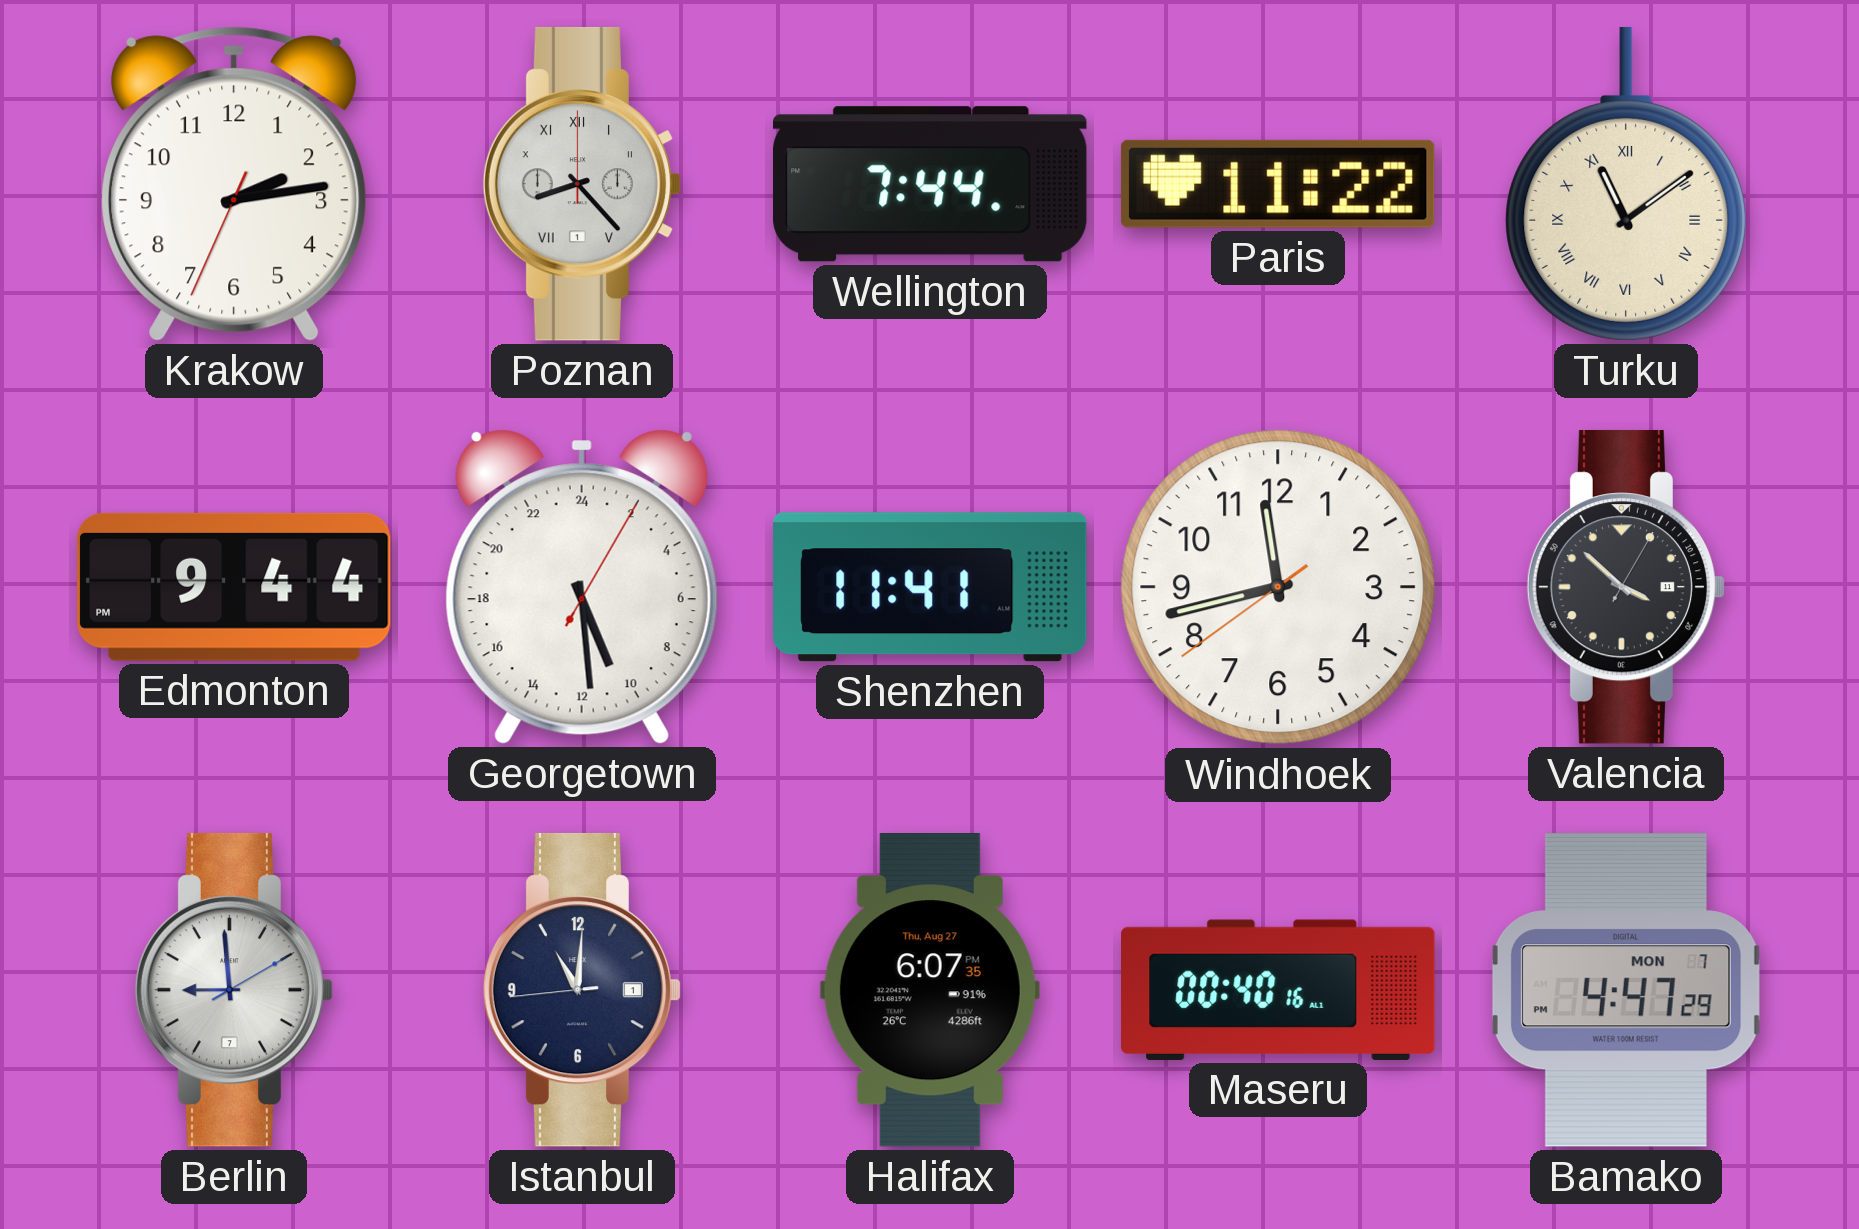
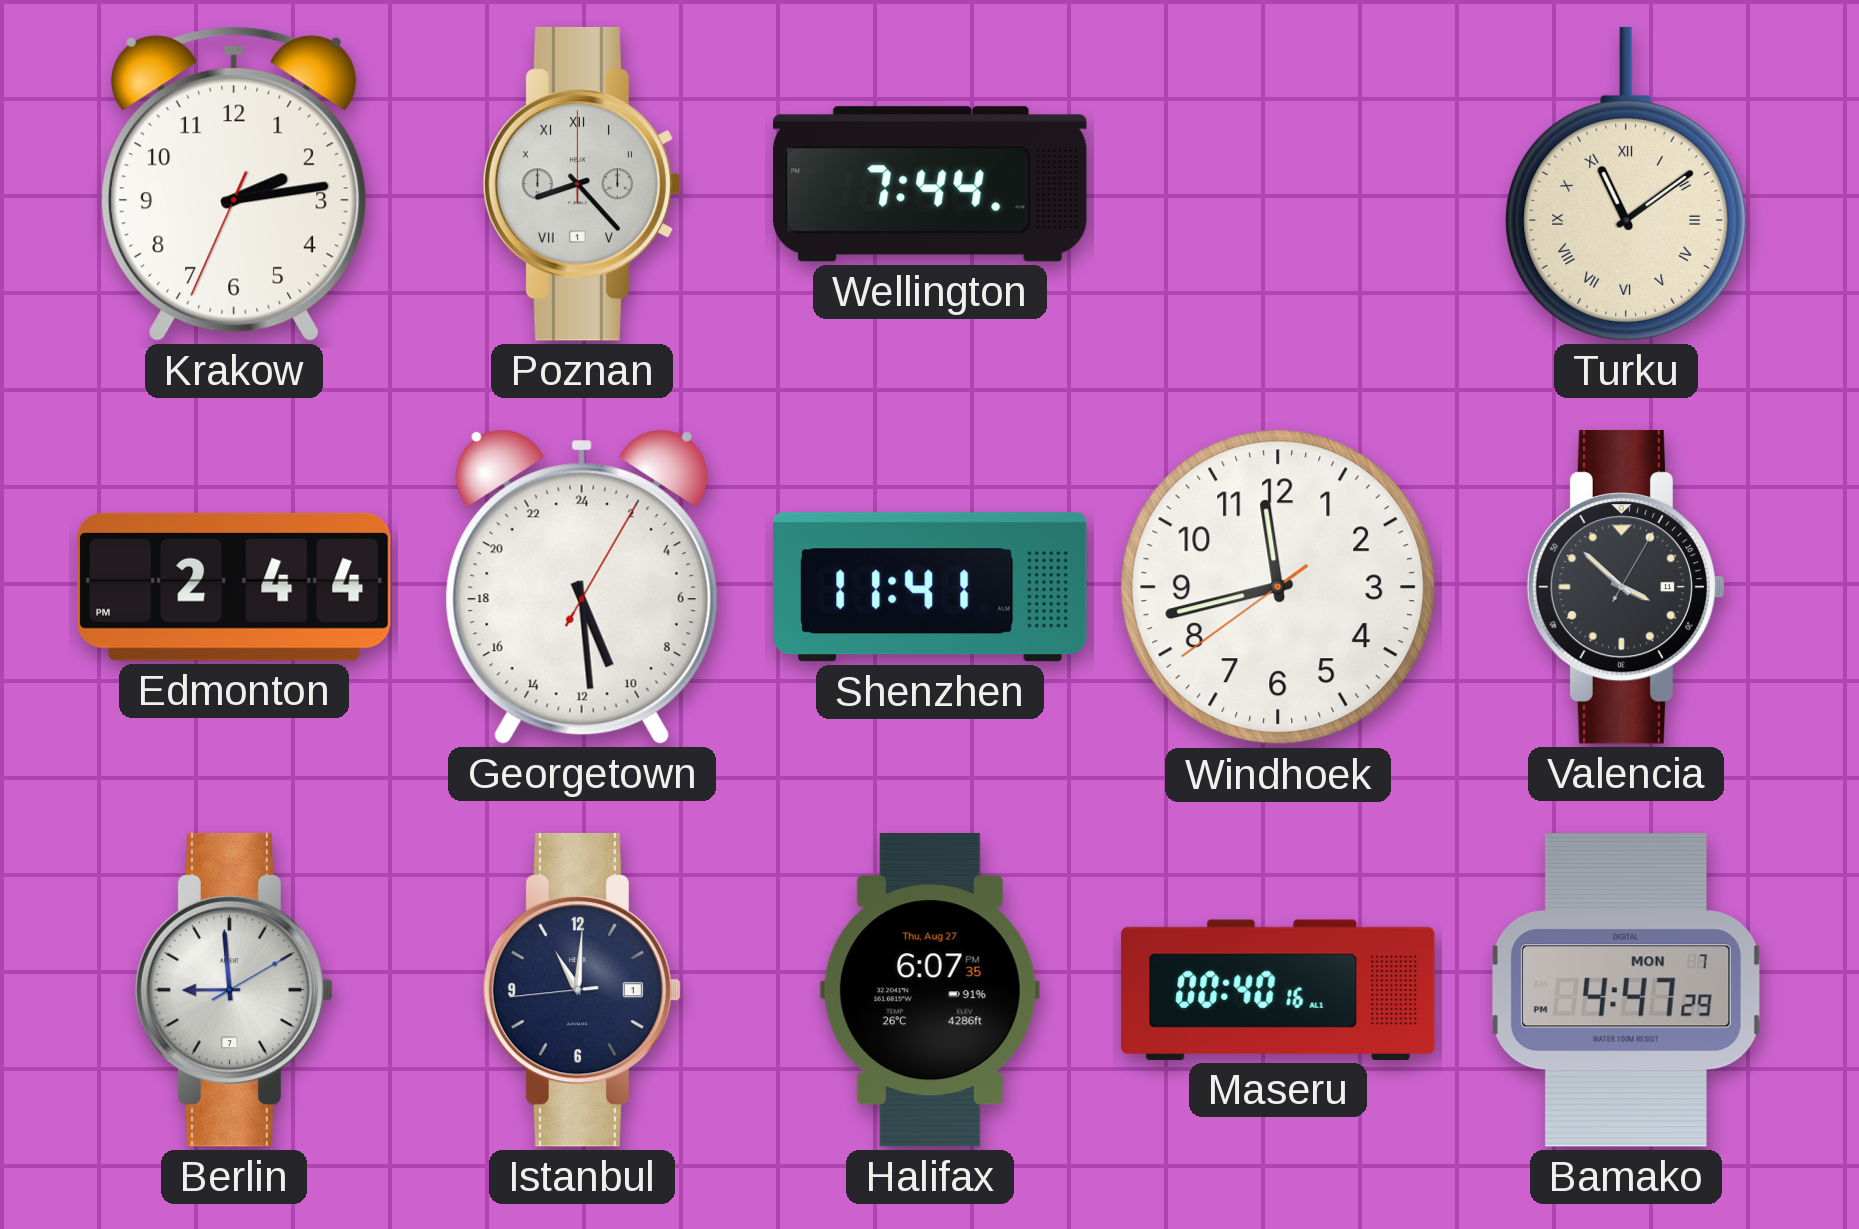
Paris: 11:22 -> none
Edmonton: 9:44 -> 2:44
